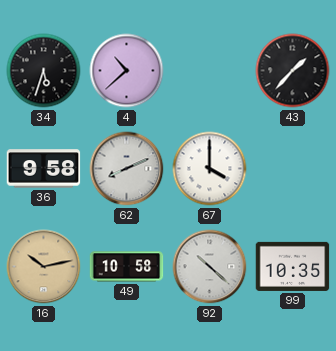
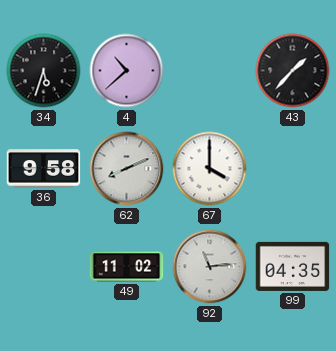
16: 10:13 -> none
49: 10:58 -> 11:02
92: 10:22 -> 11:14
99: 10:35 -> 04:35
